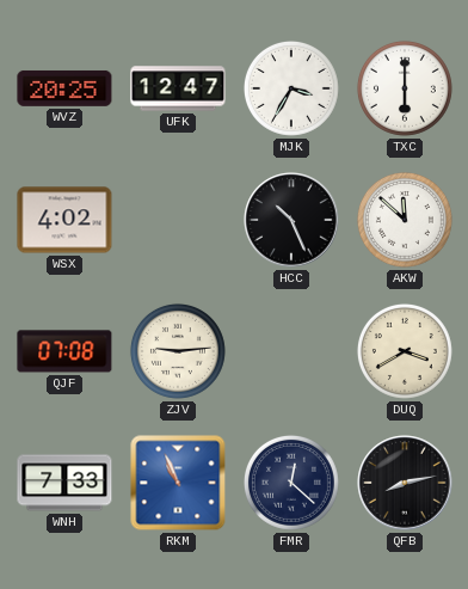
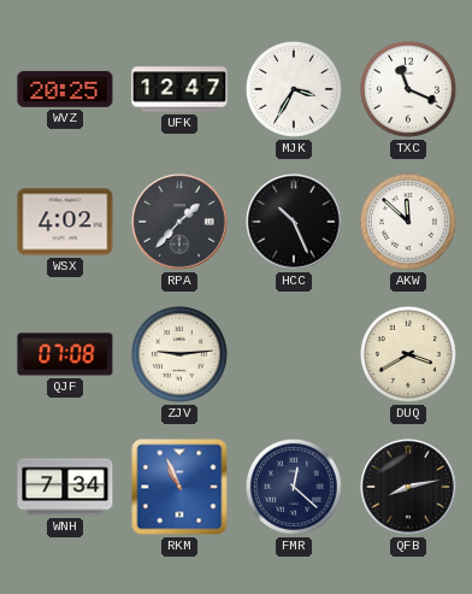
TXC: 6:00 -> 11:19
RPA: none -> 1:37
WNH: 7:33 -> 7:34
